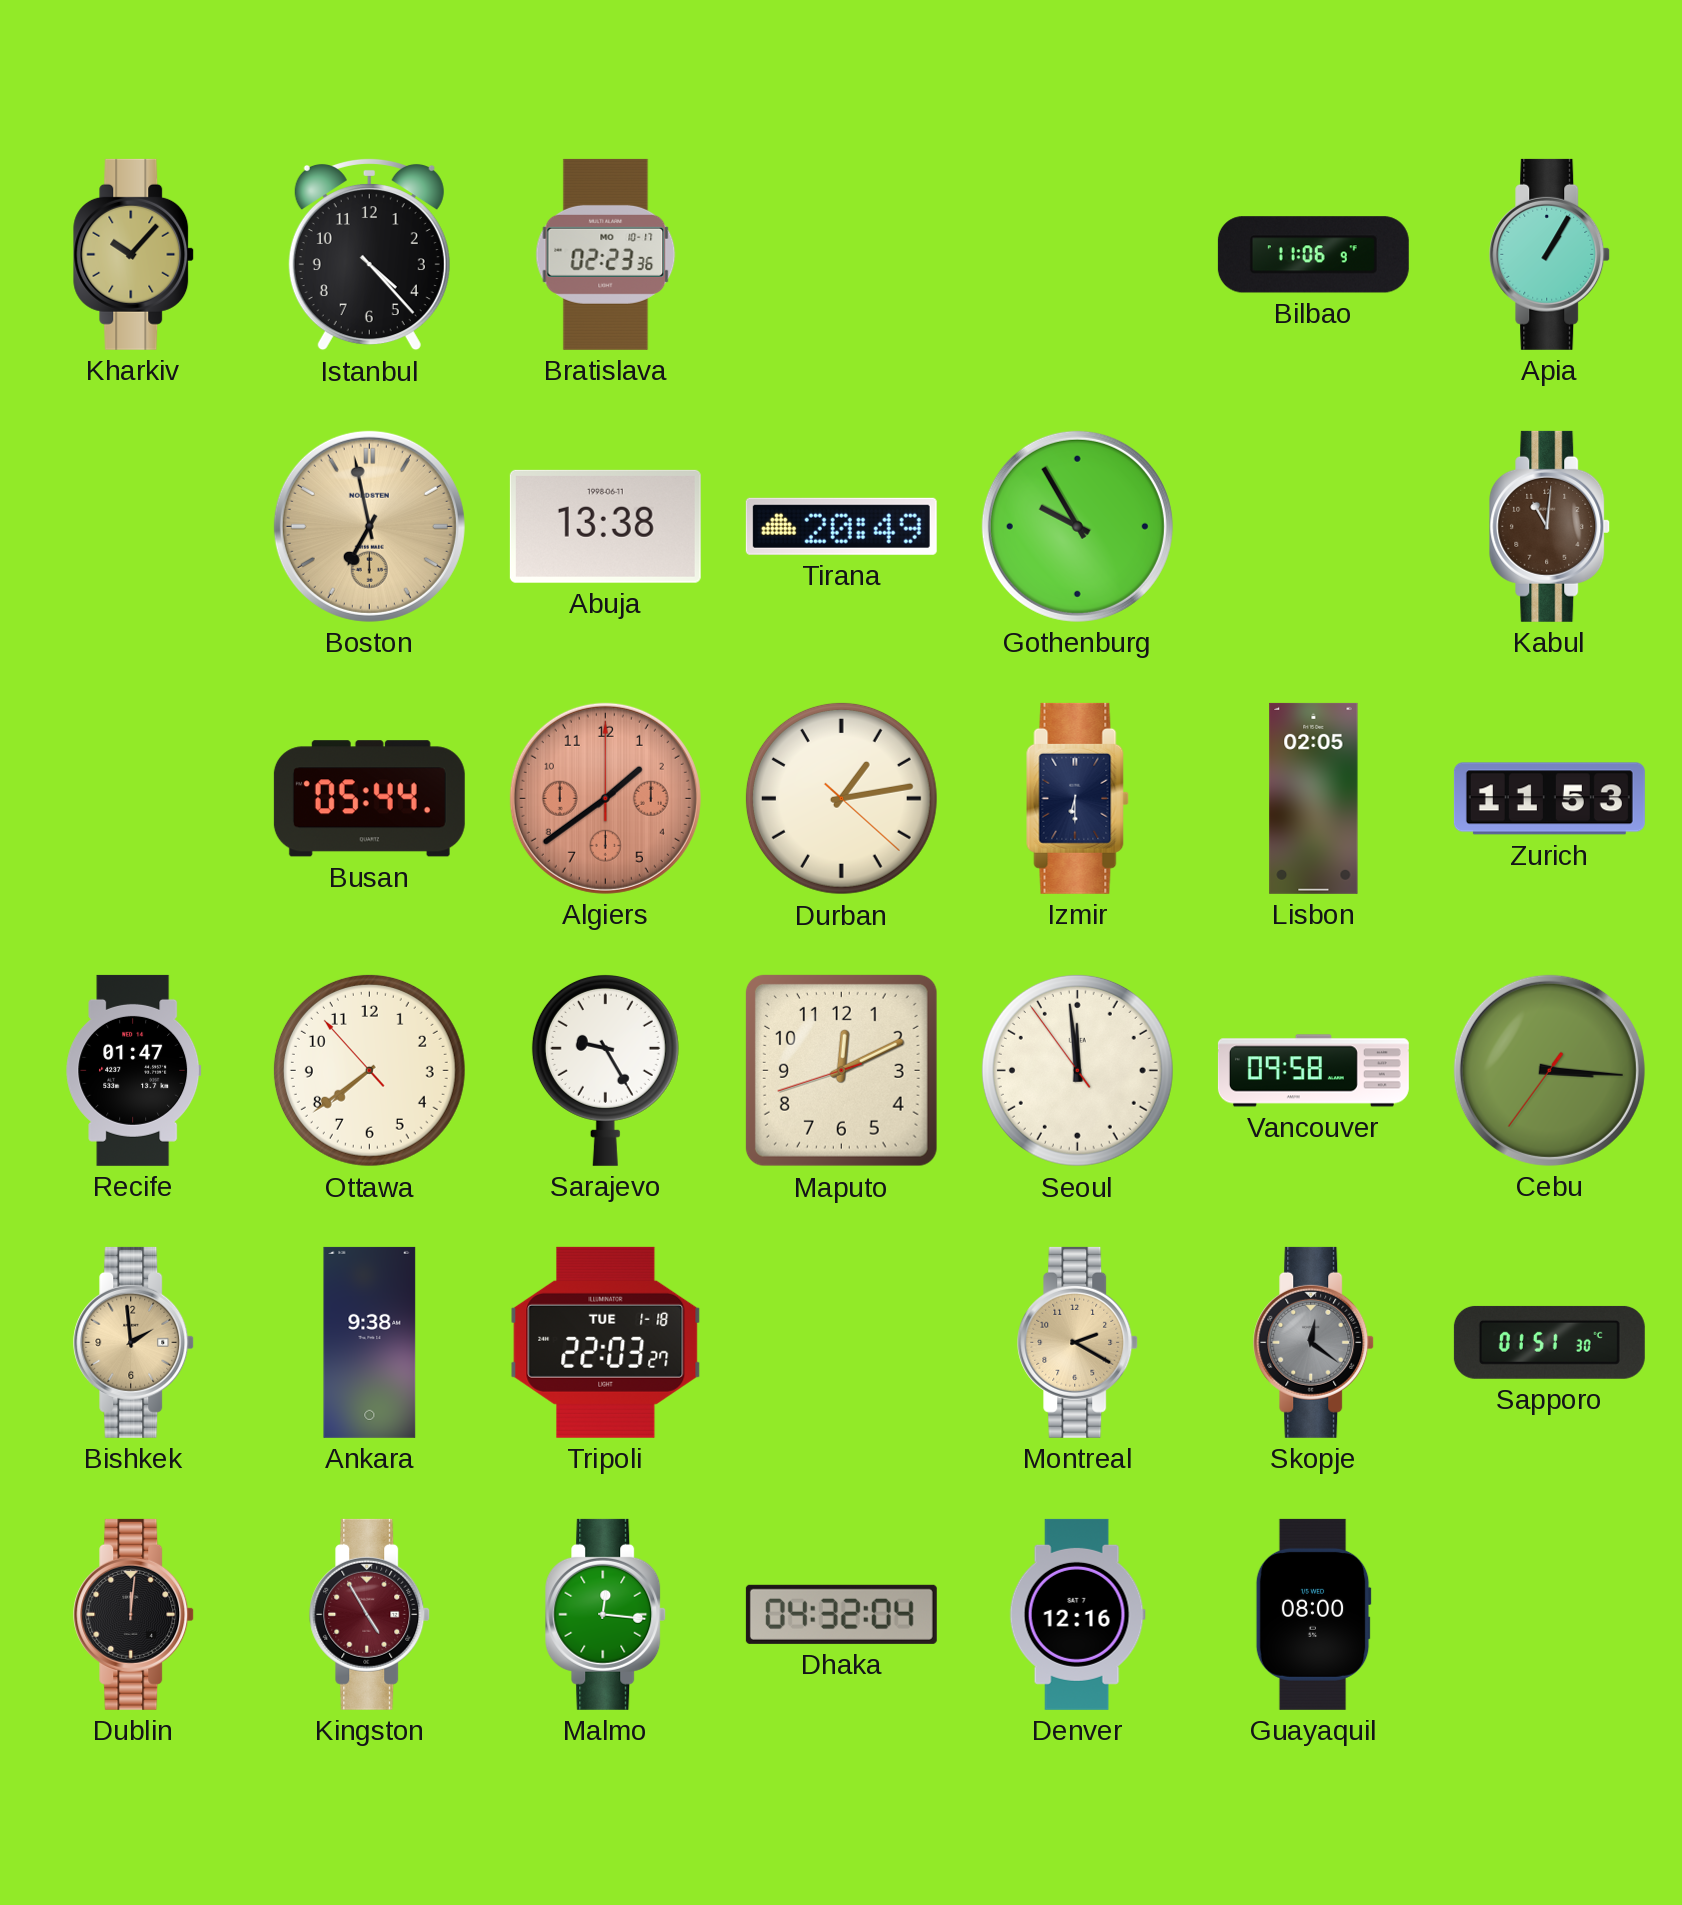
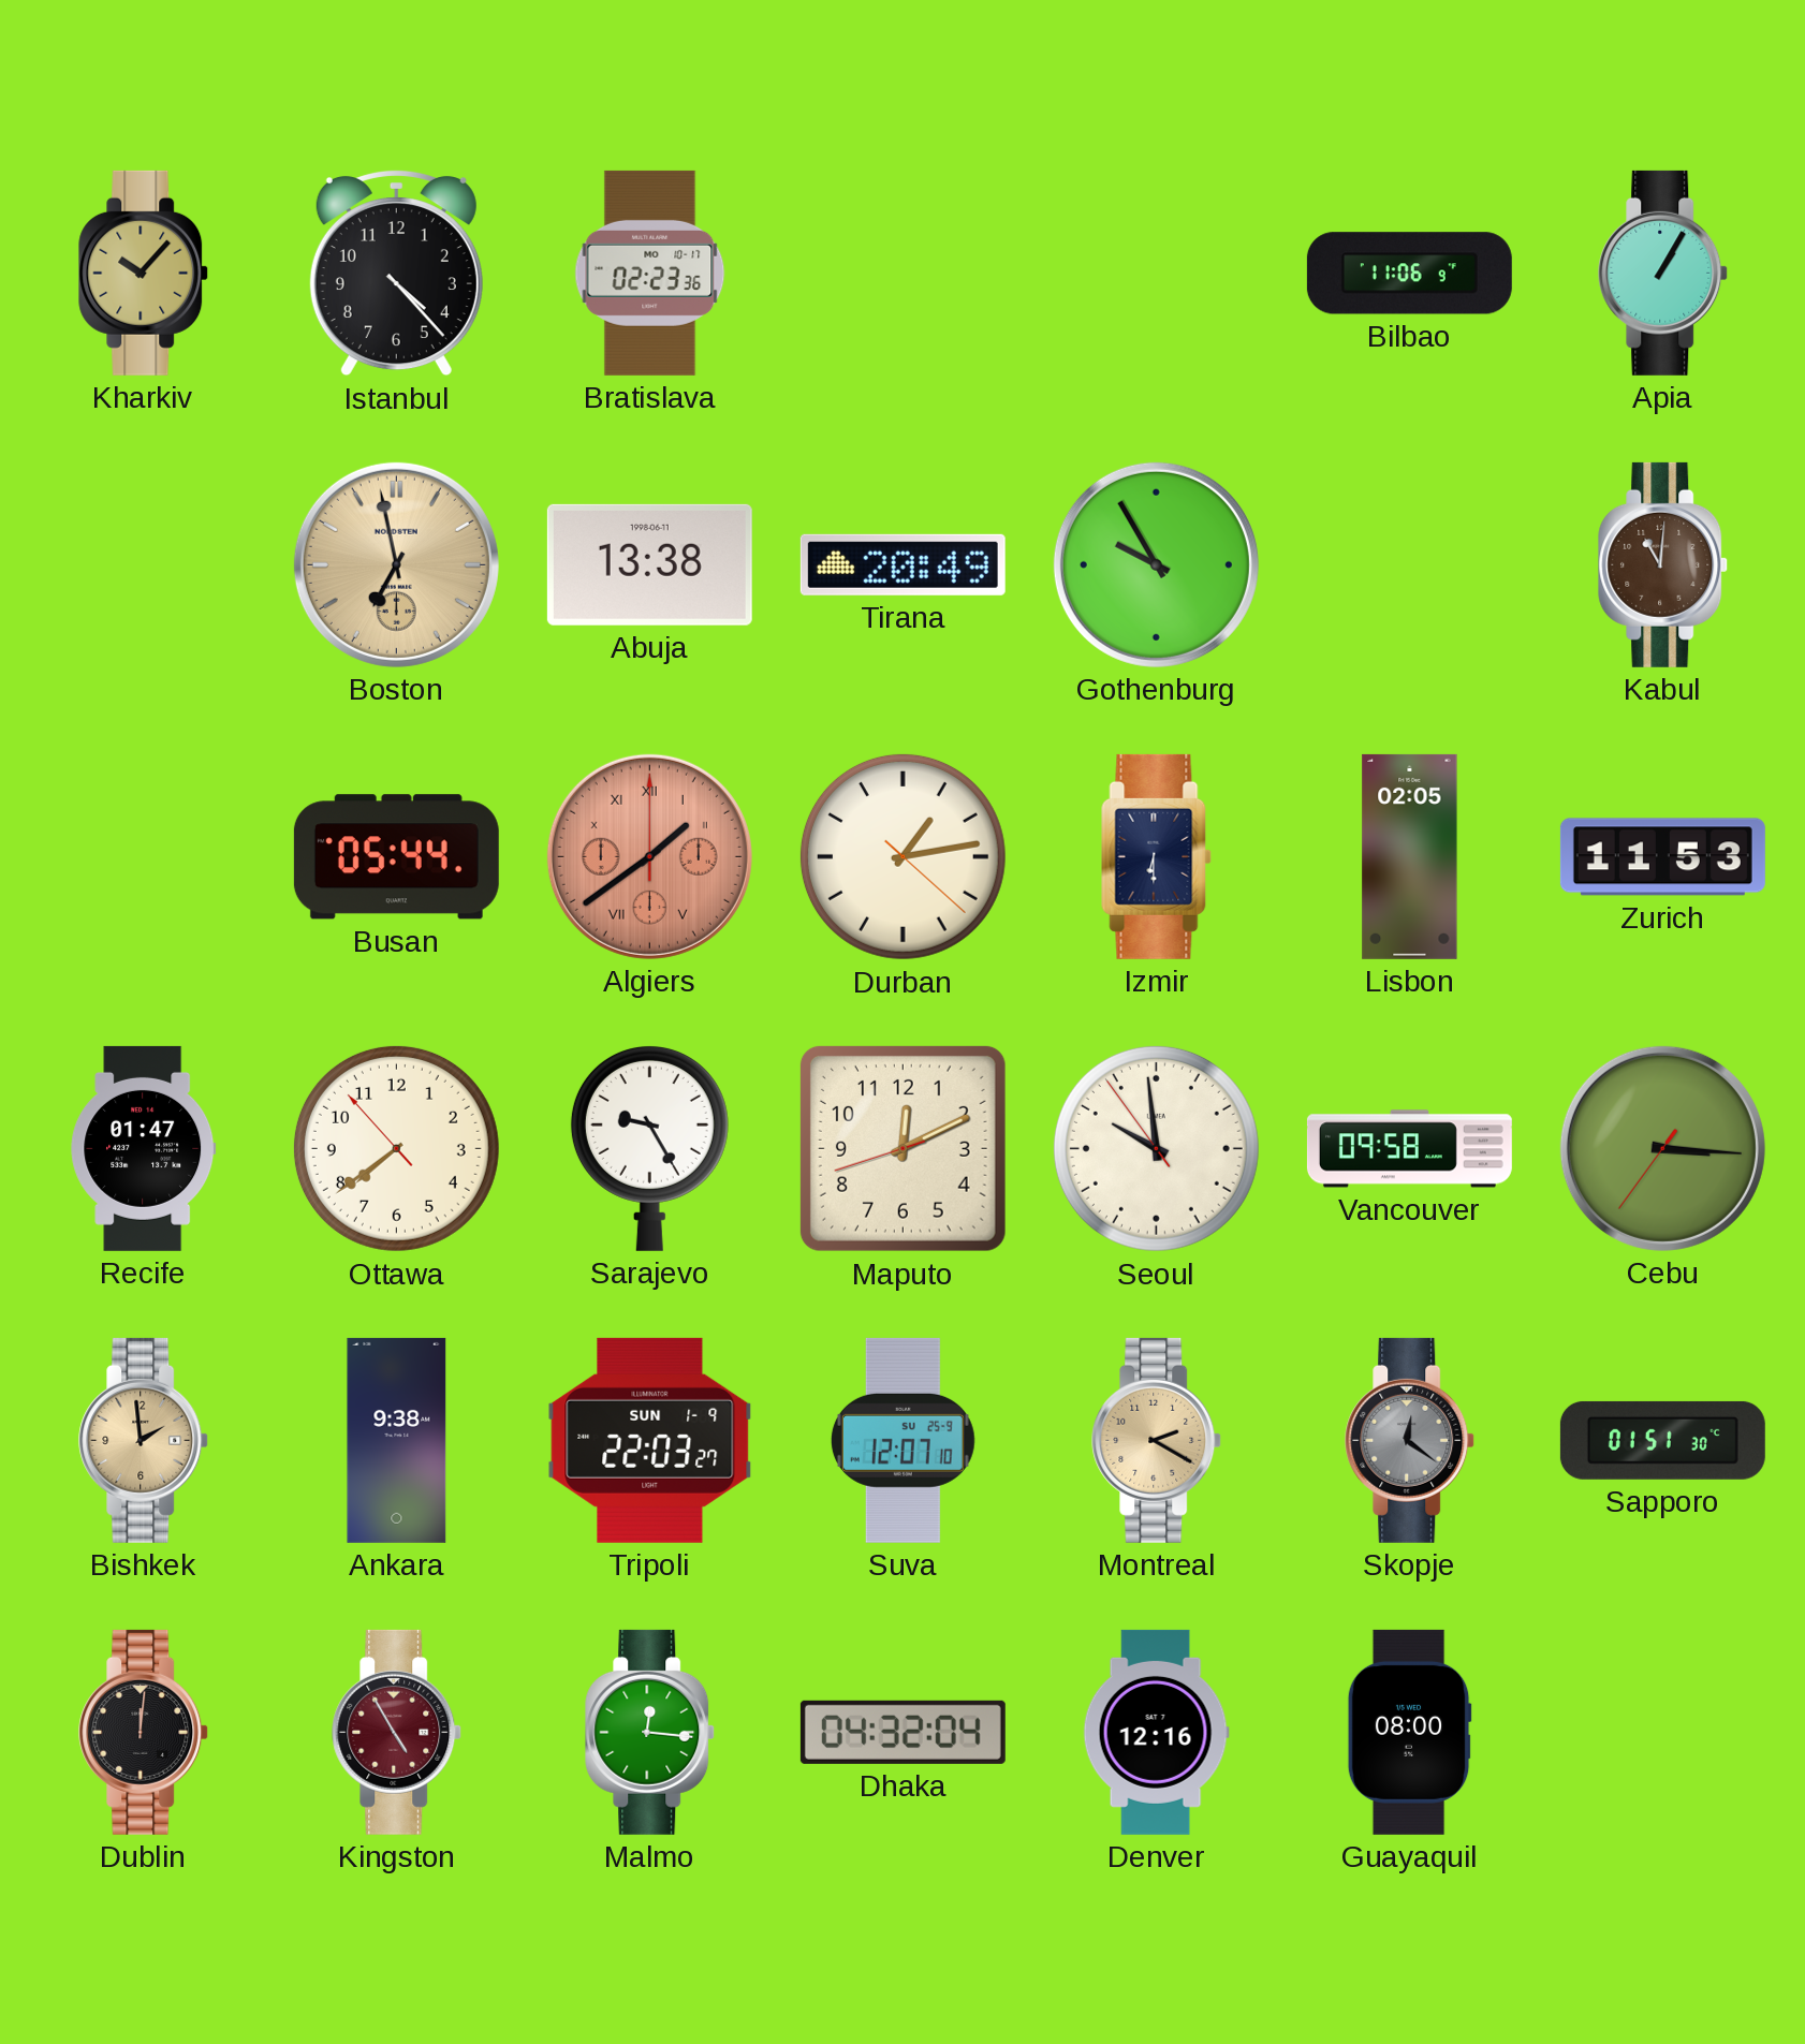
Algiers numerals: Arabic -> Roman
Seoul: 11:58 -> 9:58
Tripoli date: TUE 1-18 -> SUN 1-9
Suva: none -> 12:07
